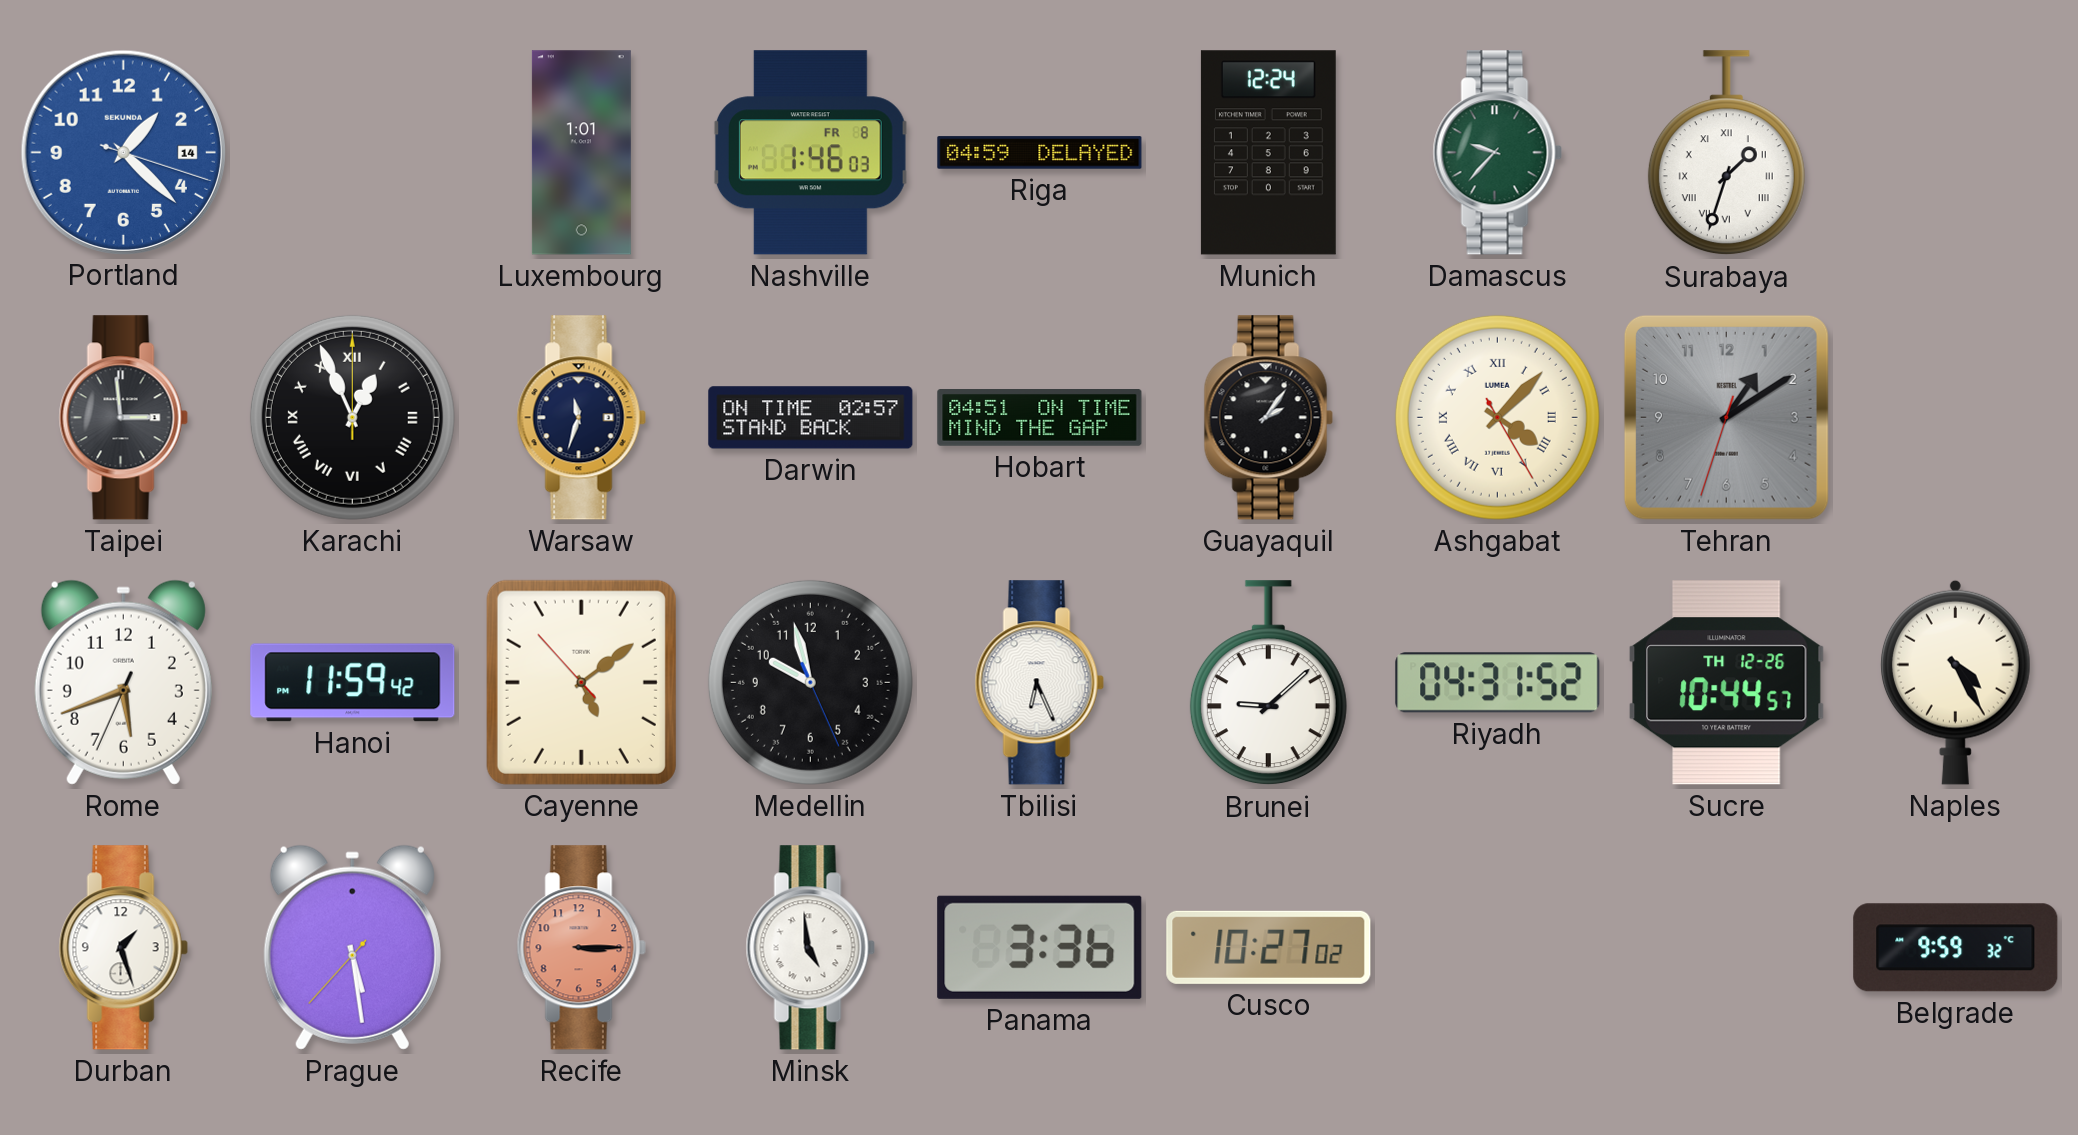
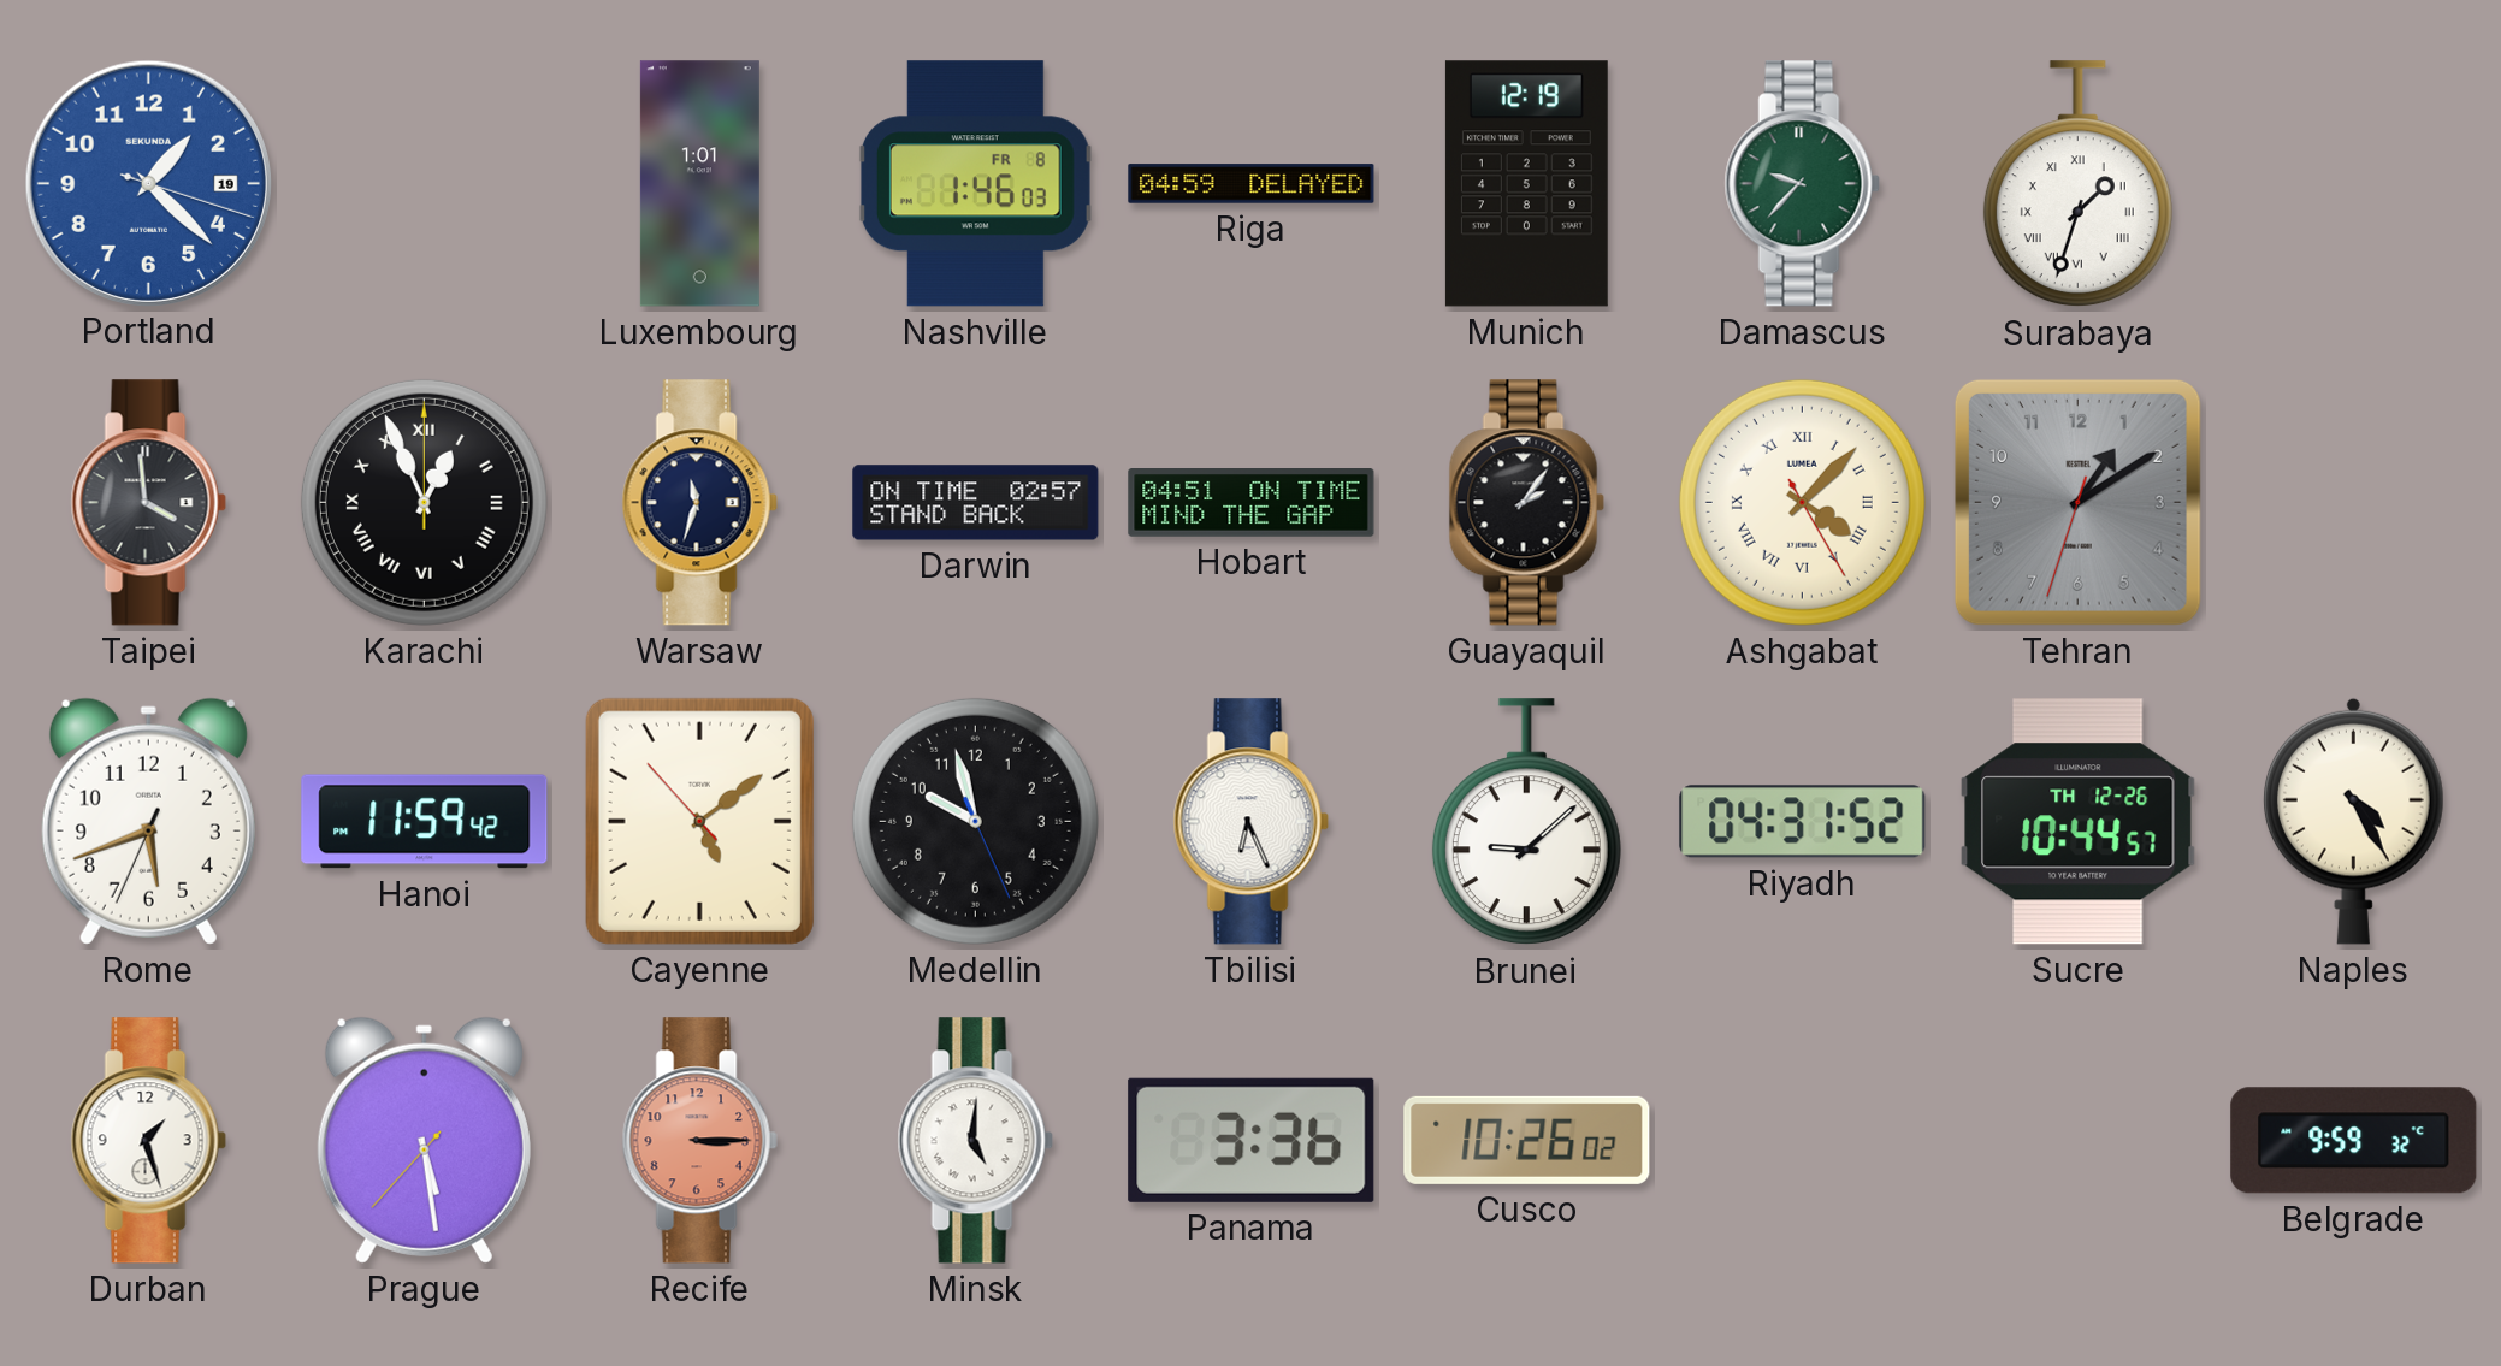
Portland date: 14 -> 19
Munich: 12:24 -> 12:19
Taipei: 2:59 -> 3:59
Minsk: 4:59 -> 5:01
Cusco: 10:27 -> 10:26
